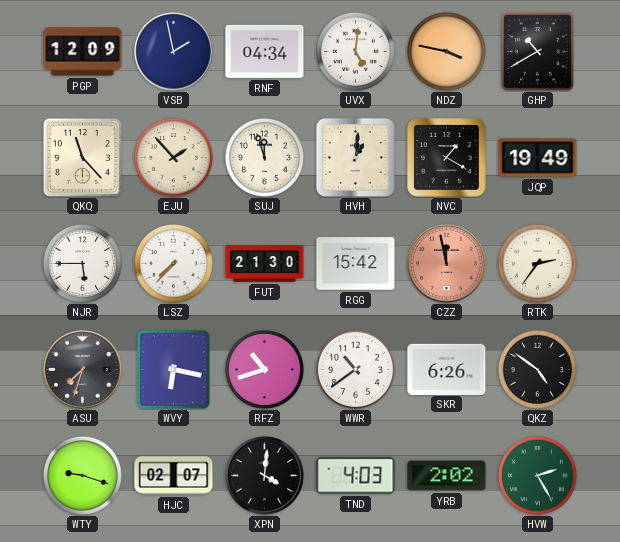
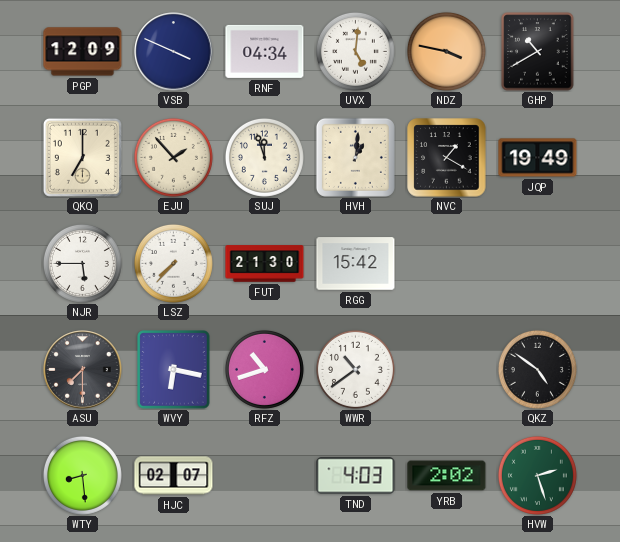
VSB: 1:58 -> 3:49
QKQ: 11:23 -> 7:00
CZZ: 11:58 -> none
RTK: 2:36 -> none
ASU: 7:33 -> 7:30
SKR: 6:26 -> none
WTY: 9:18 -> 8:29
XPN: 4:01 -> none
HVW: 2:25 -> 2:27
